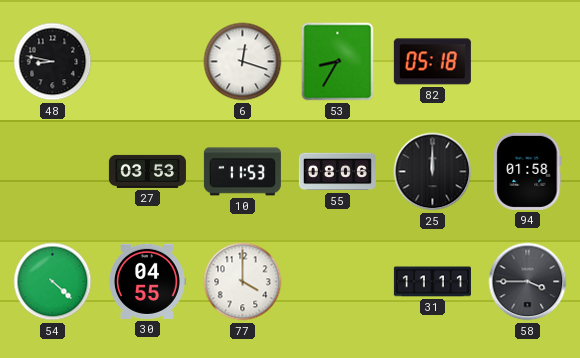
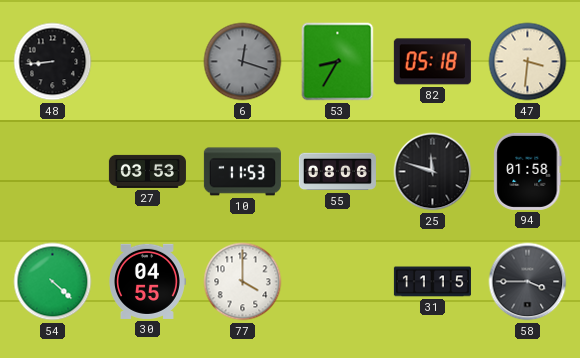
48: 8:47 -> 8:44
6 dial: white -> grey
47: none -> 3:31
25: 12:00 -> 11:48
31: 11:11 -> 11:15
